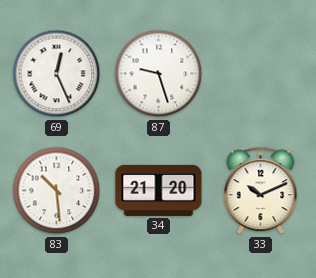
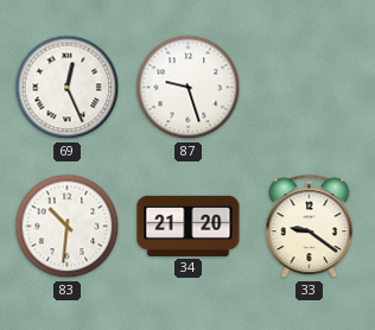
83: 10:29 -> 10:31
33: 10:11 -> 9:21
